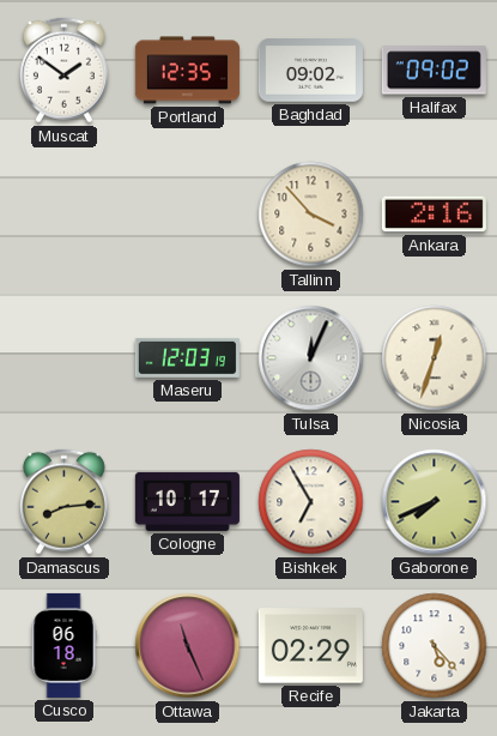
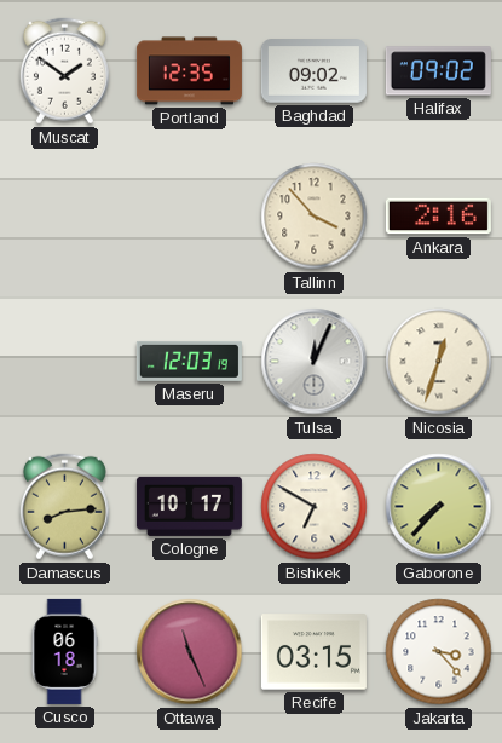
Bishkek: 6:55 -> 6:50
Gaborone: 7:41 -> 7:37
Recife: 02:29 -> 03:15
Jakarta: 5:23 -> 3:23
